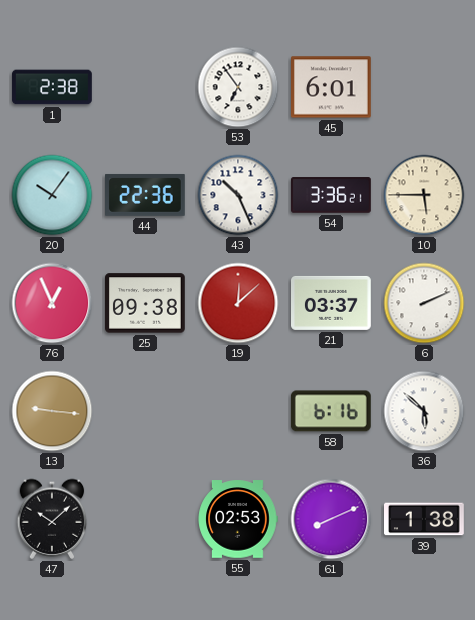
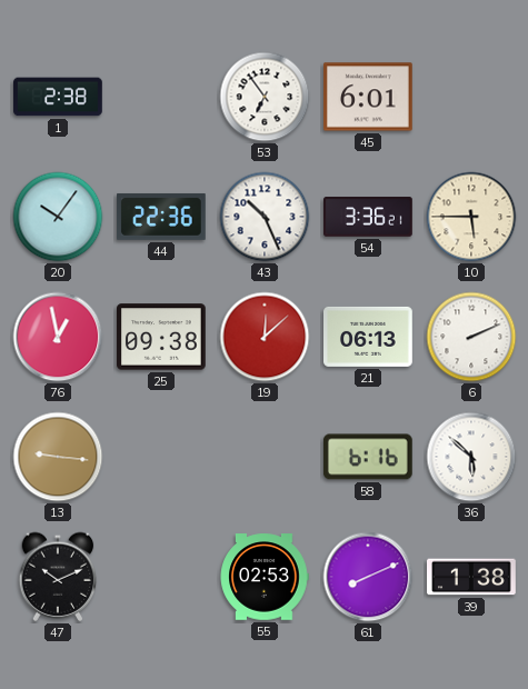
76: 12:56 -> 12:58
21: 03:37 -> 06:13
47: 10:08 -> 10:11
